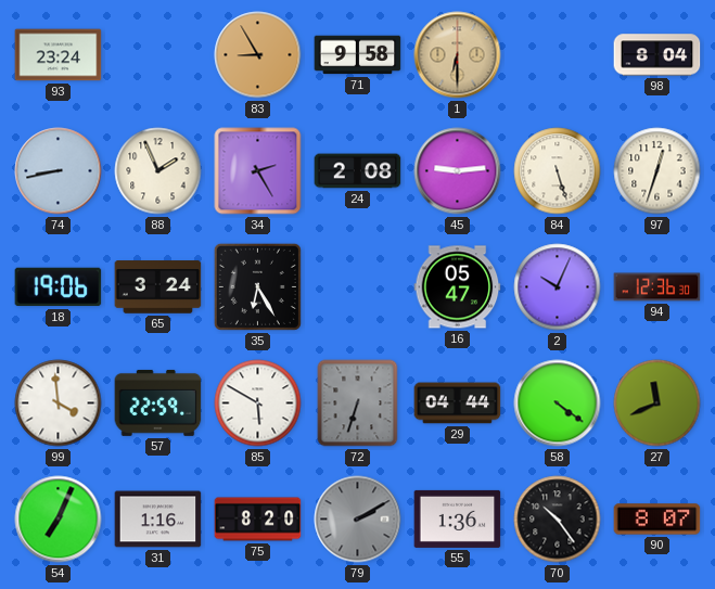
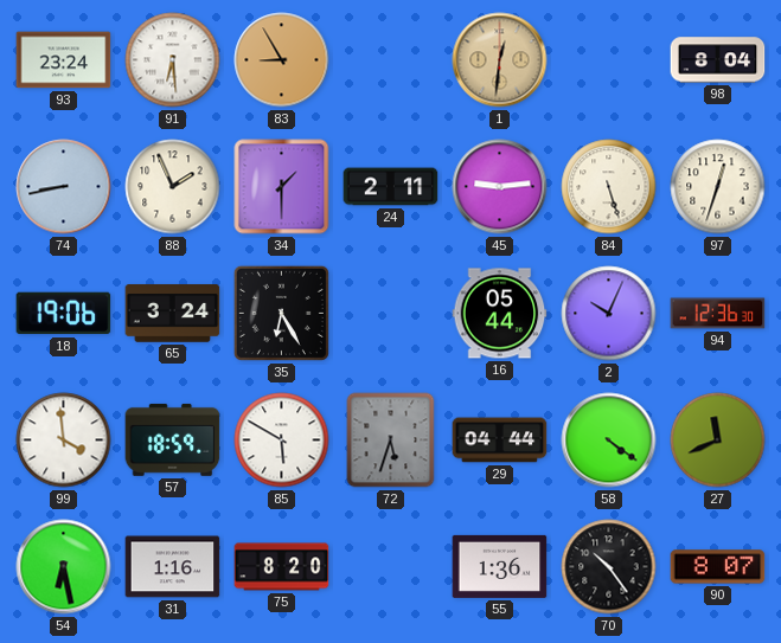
91: none -> 6:29
71: 9:58 -> none
1: 6:30 -> 12:31
34: 2:25 -> 1:30
24: 2:08 -> 2:11
16: 05:47 -> 05:44
57: 22:59 -> 18:59
72: 6:33 -> 5:33
54: 7:04 -> 6:28
79: 2:10 -> none
